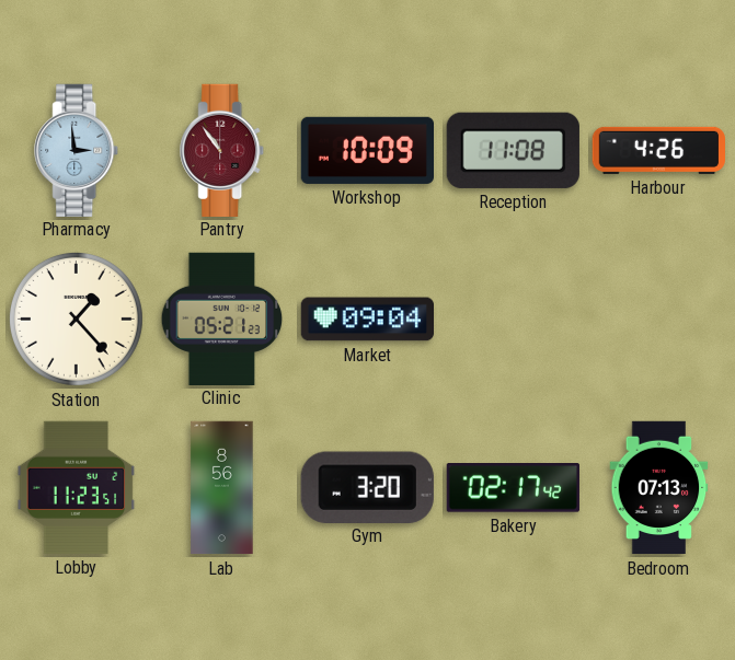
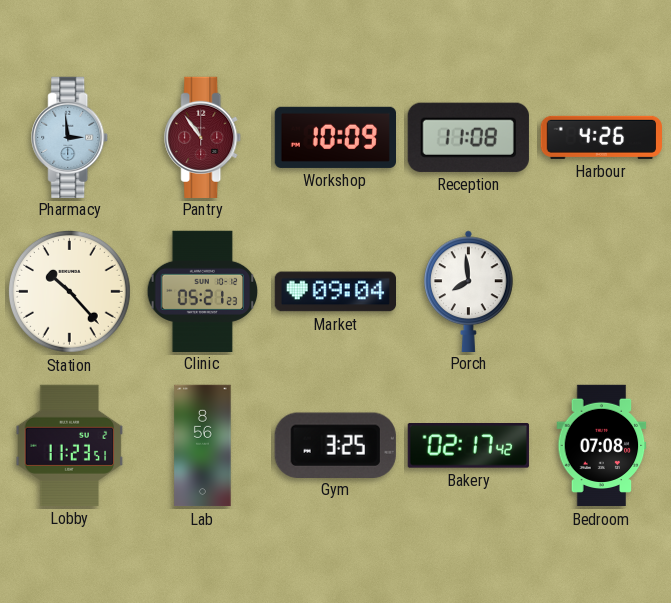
Station: 1:23 -> 10:23
Porch: none -> 7:59
Gym: 3:20 -> 3:25
Bedroom: 07:13 -> 07:08
